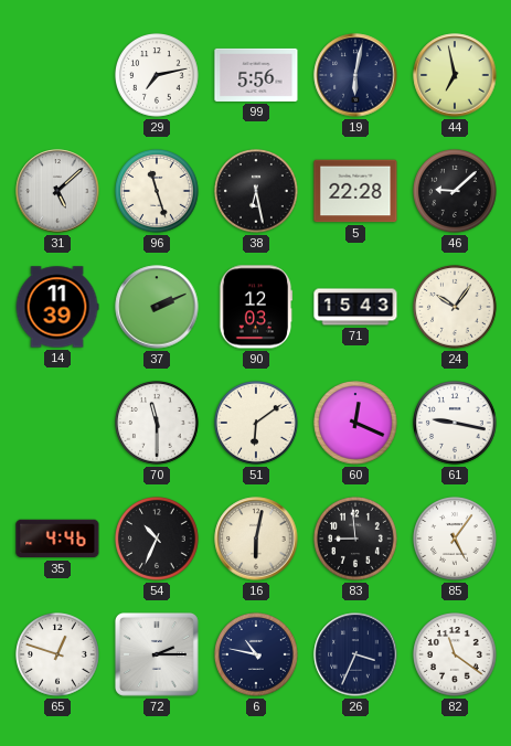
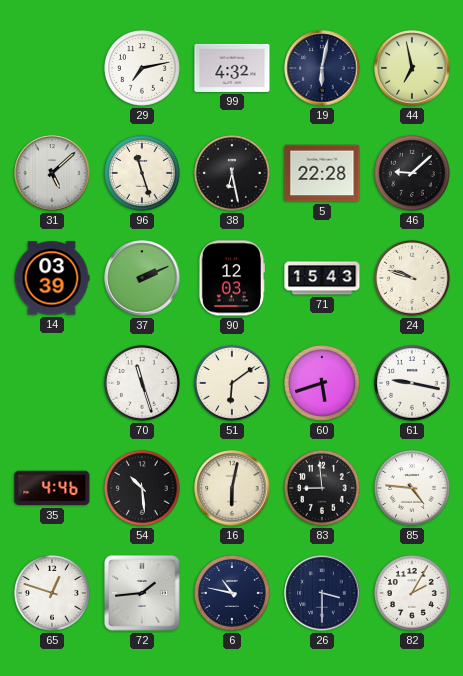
99: 5:56 -> 4:32
14: 11:39 -> 03:39
24: 10:06 -> 9:48
70: 11:30 -> 11:27
60: 12:19 -> 5:42
54: 10:34 -> 10:29
85: 5:06 -> 4:46
72: 2:15 -> 1:44
26: 3:34 -> 3:30
82: 11:21 -> 2:05
